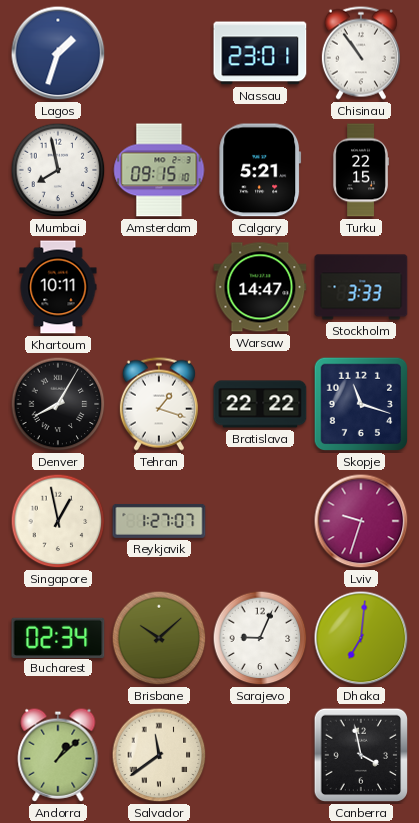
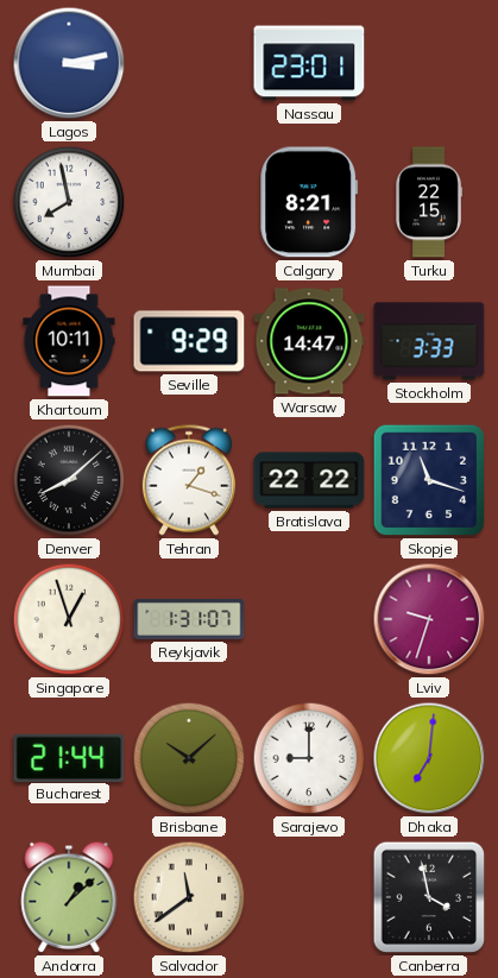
Lagos: 1:33 -> 3:13
Chisinau: 10:54 -> none
Amsterdam: 09:15 -> none
Calgary: 5:21 -> 8:21
Seville: none -> 9:29
Denver: 8:05 -> 8:08
Singapore: 12:58 -> 12:57
Reykjavik: 1:27 -> 1:31
Bucharest: 02:34 -> 21:44
Sarajevo: 9:04 -> 9:00
